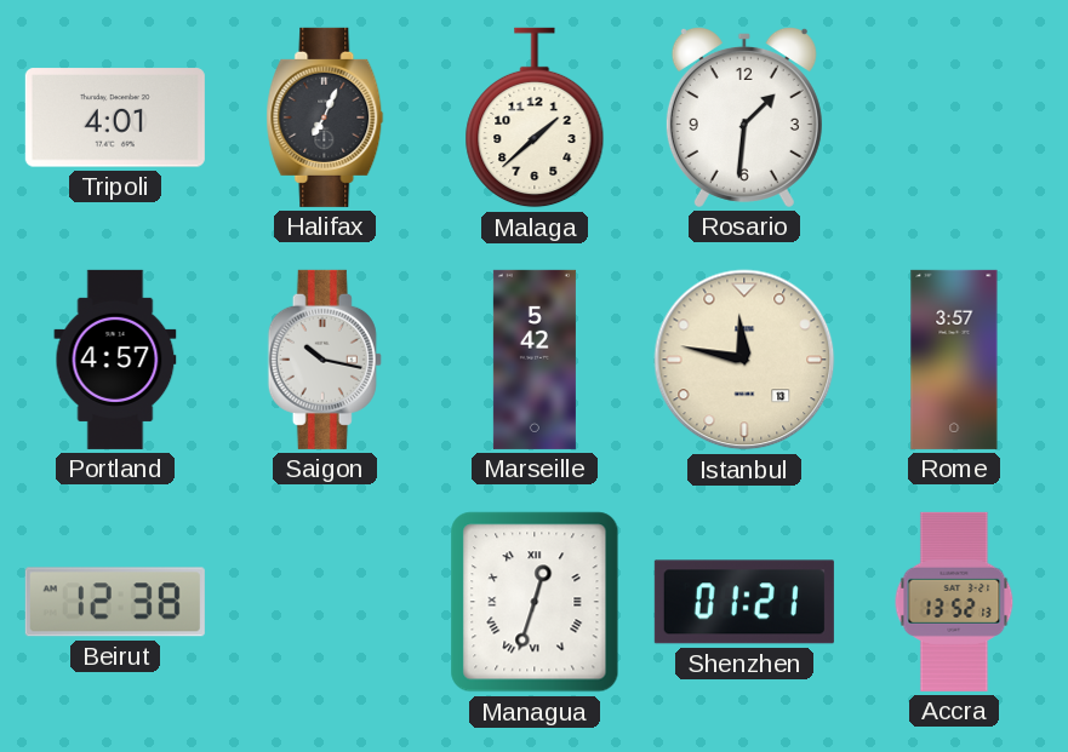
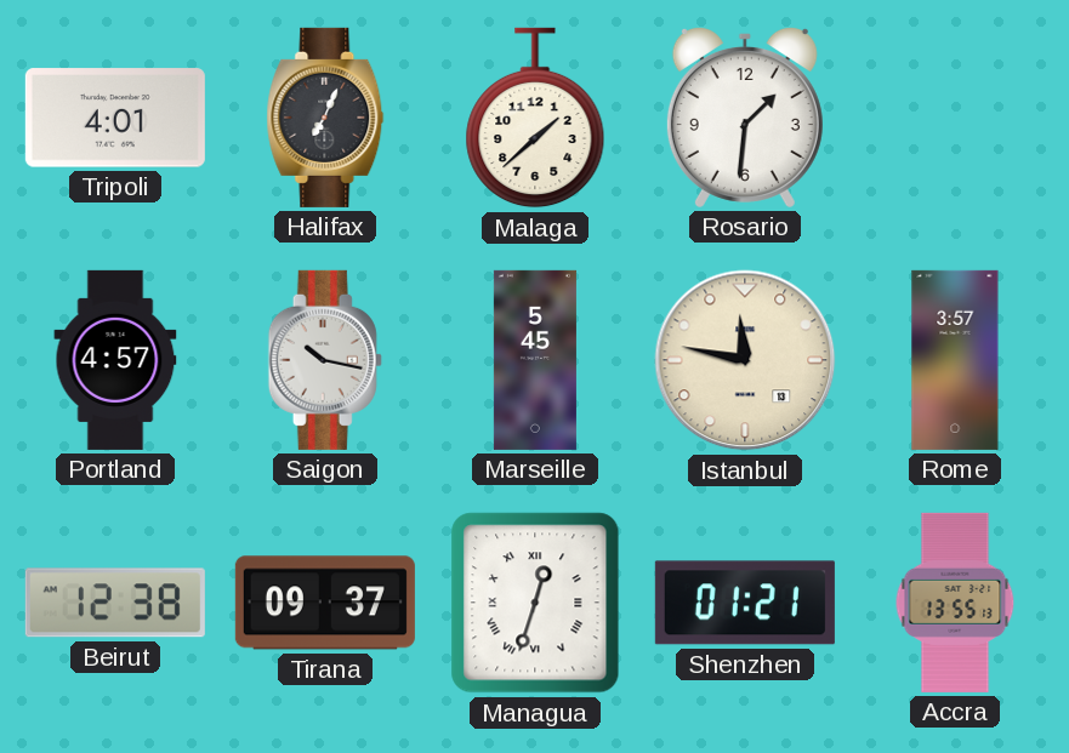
Marseille: 5:42 -> 5:45
Tirana: none -> 09:37
Accra: 13:52 -> 13:55
